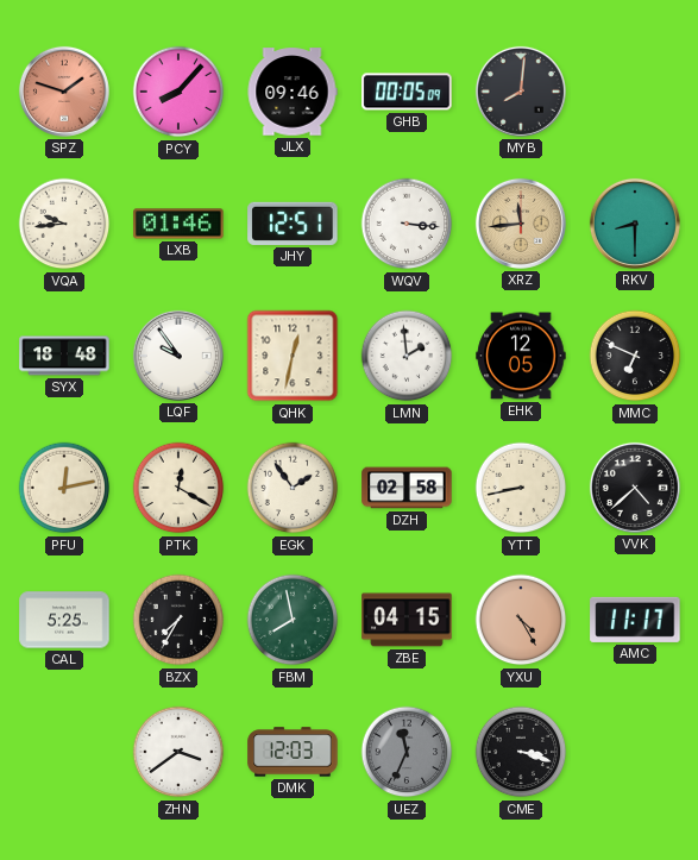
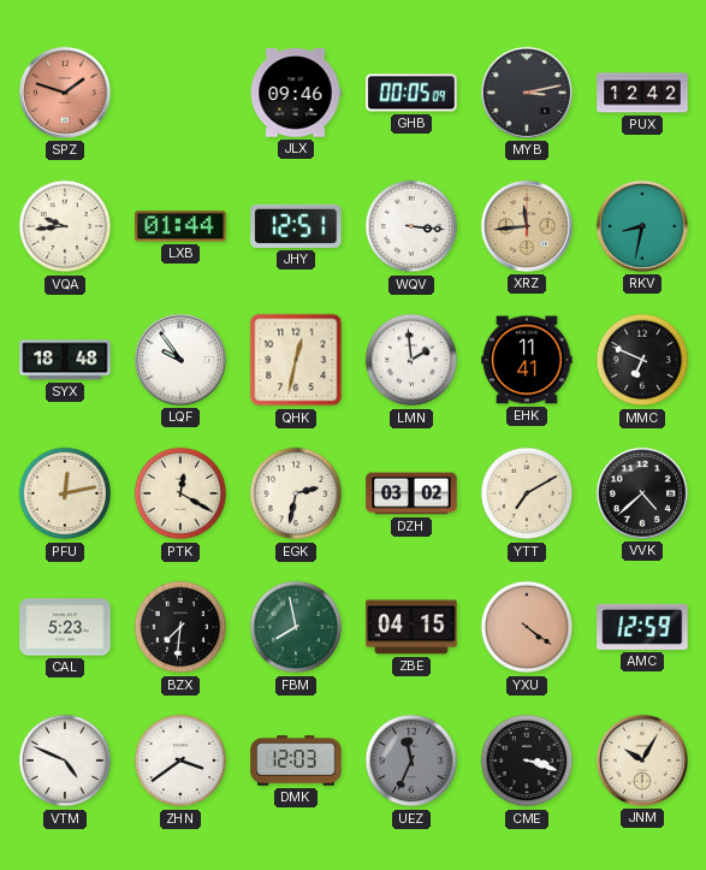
PCY: 8:07 -> none
MYB: 8:01 -> 3:13
PUX: none -> 12:42
LXB: 01:46 -> 01:44
RKV: 8:30 -> 8:32
EHK: 12:05 -> 11:41
EGK: 1:54 -> 2:32
DZH: 02:58 -> 03:02
YTT: 8:43 -> 7:10
CAL: 5:25 -> 5:23
BZX: 7:35 -> 7:31
YXU: 4:25 -> 4:21
AMC: 11:17 -> 12:59
VTM: none -> 4:49
JNM: none -> 10:05
